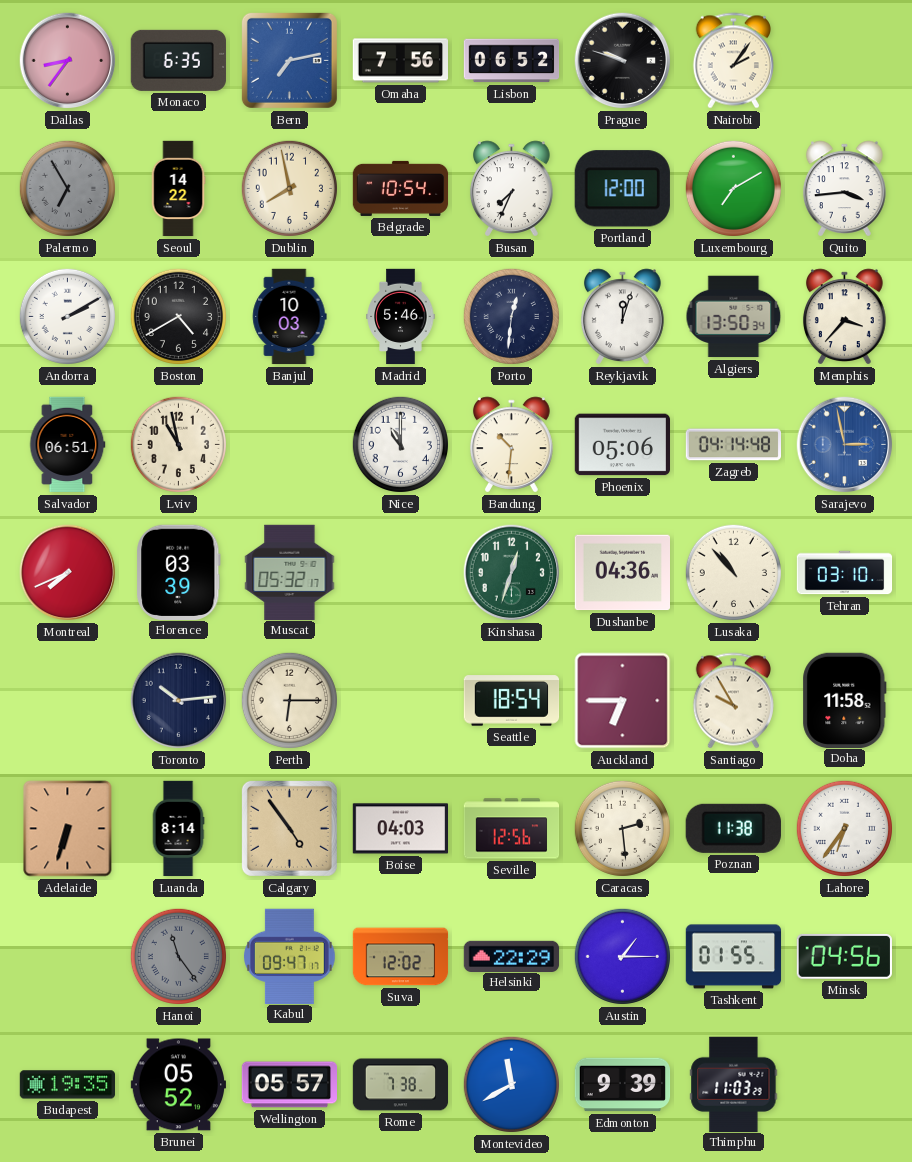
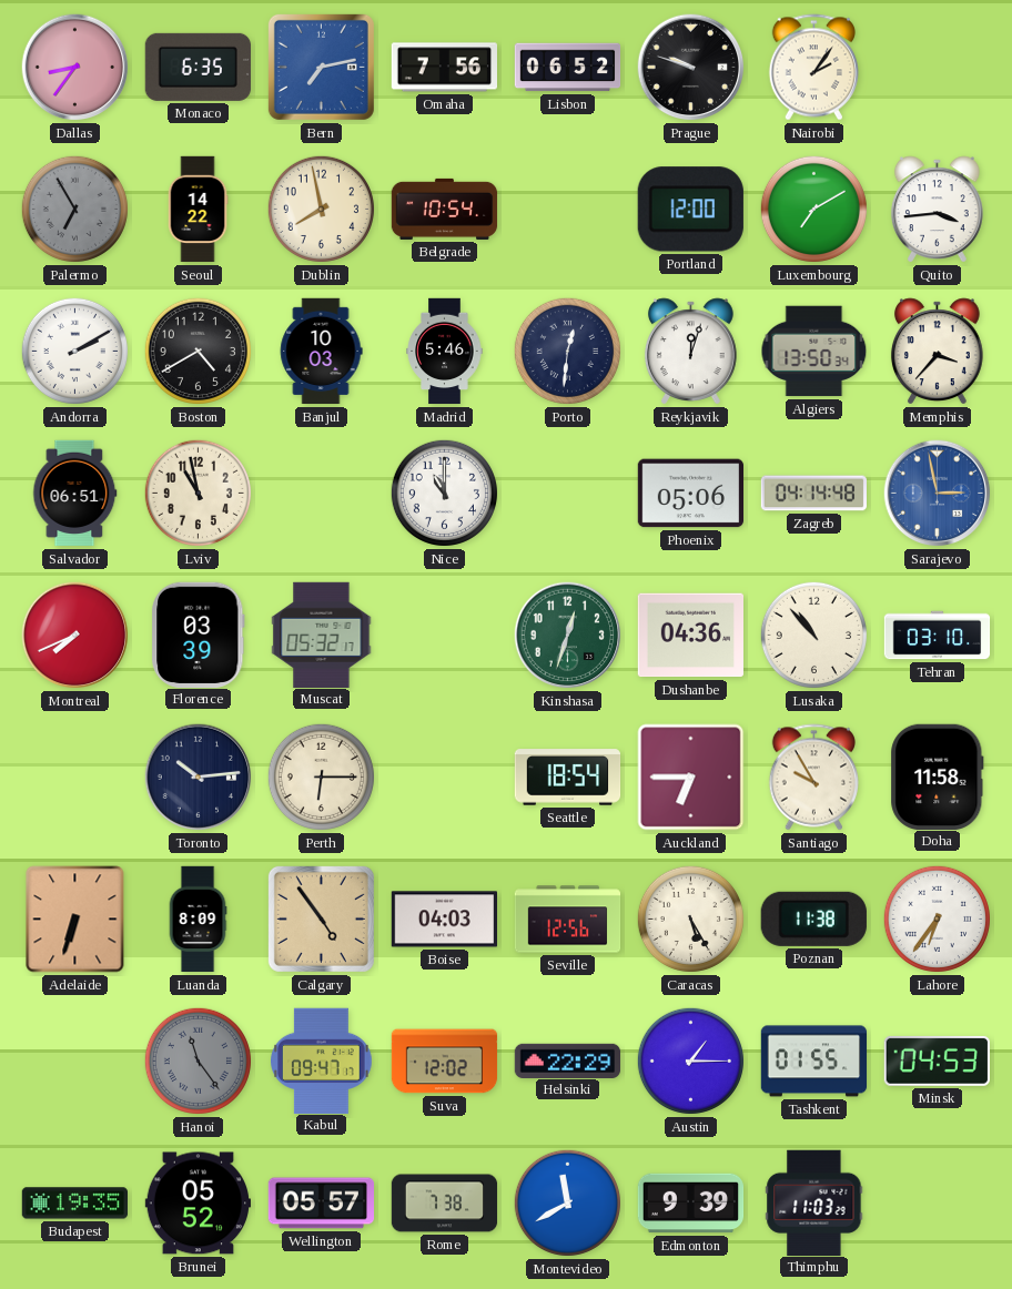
Busan: 7:34 -> none
Bandung: 10:31 -> none
Luanda: 8:14 -> 8:09
Caracas: 2:29 -> 5:25
Minsk: 04:56 -> 04:53
